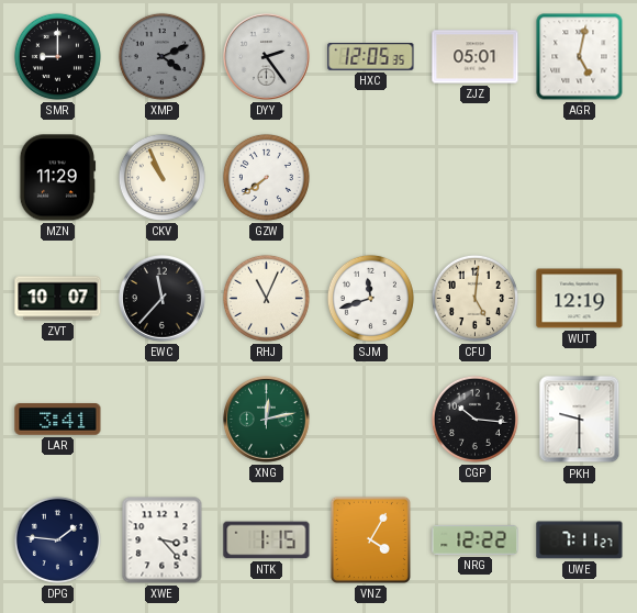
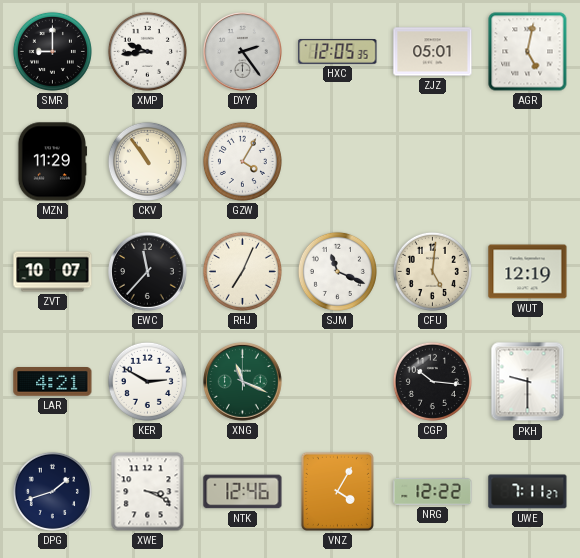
XMP: 4:11 -> 9:44
XMP dial: grey -> white
CKV: 10:56 -> 10:54
GZW: 7:39 -> 4:05
RHJ: 11:04 -> 7:04
SJM: 11:42 -> 11:19
LAR: 3:41 -> 4:21
KER: none -> 2:50
XNG: 12:13 -> 11:19
DPG: 1:46 -> 1:42
XWE: 3:23 -> 3:19
NTK: 1:15 -> 12:46
